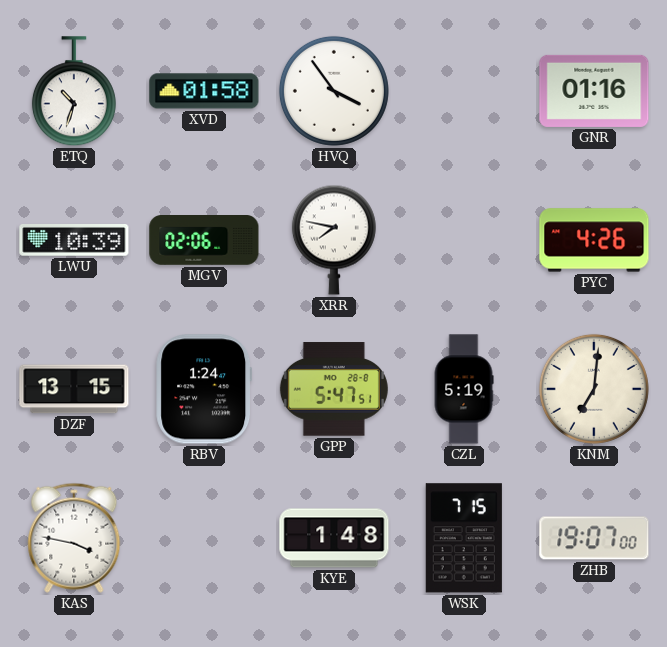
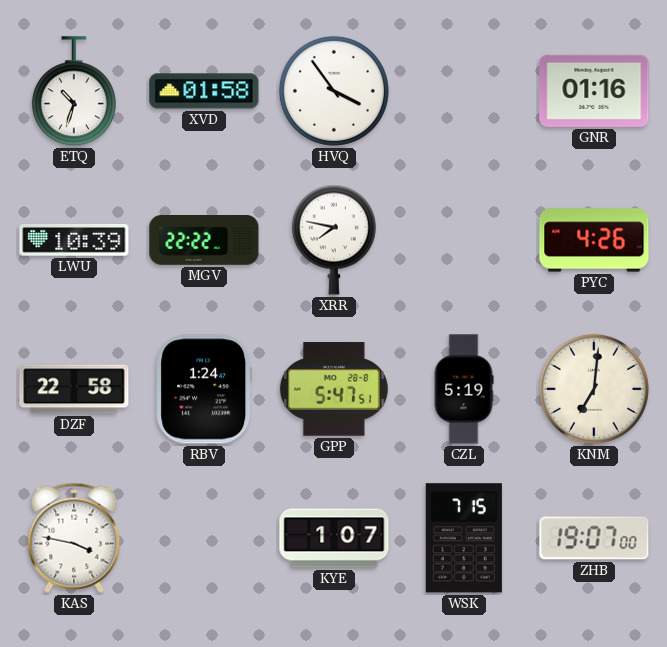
MGV: 02:06 -> 22:22
DZF: 13:15 -> 22:58
KYE: 1:48 -> 1:07
